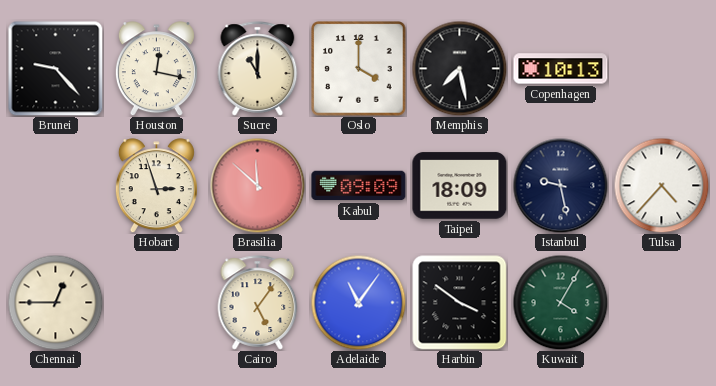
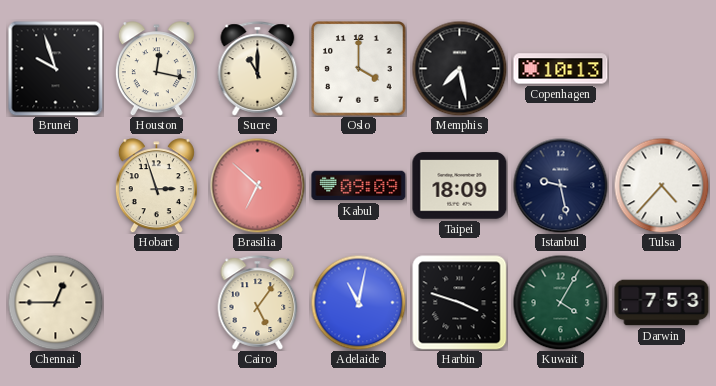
Brunei: 9:23 -> 9:57
Brasilia: 11:52 -> 6:52
Adelaide: 11:06 -> 11:02
Harbin: 3:51 -> 3:48
Darwin: none -> 7:53
